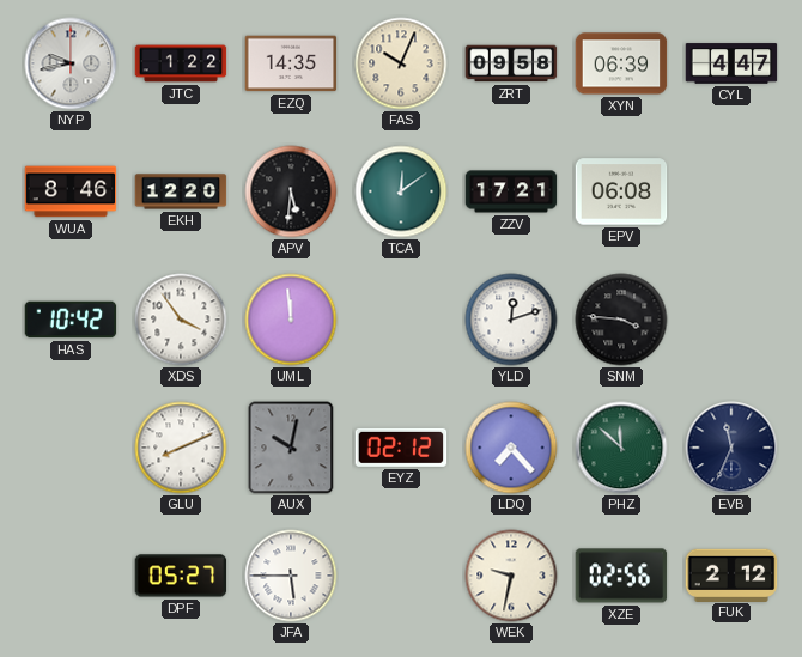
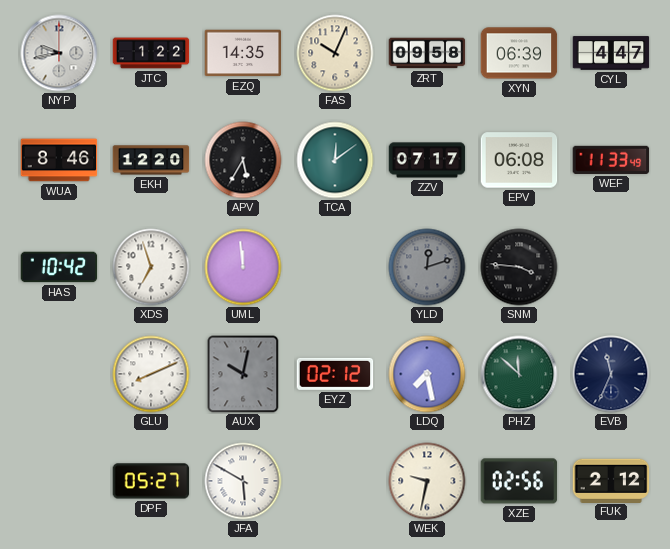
APV: 5:31 -> 5:35
ZZV: 17:21 -> 07:17
WEF: none -> 11:33
XDS: 3:54 -> 6:57
YLD dial: white -> grey
LDQ: 7:23 -> 7:28
JFA: 5:45 -> 5:50
